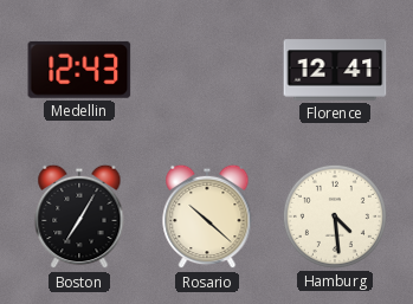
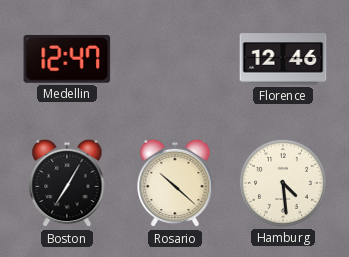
Medellin: 12:43 -> 12:47
Florence: 12:41 -> 12:46
